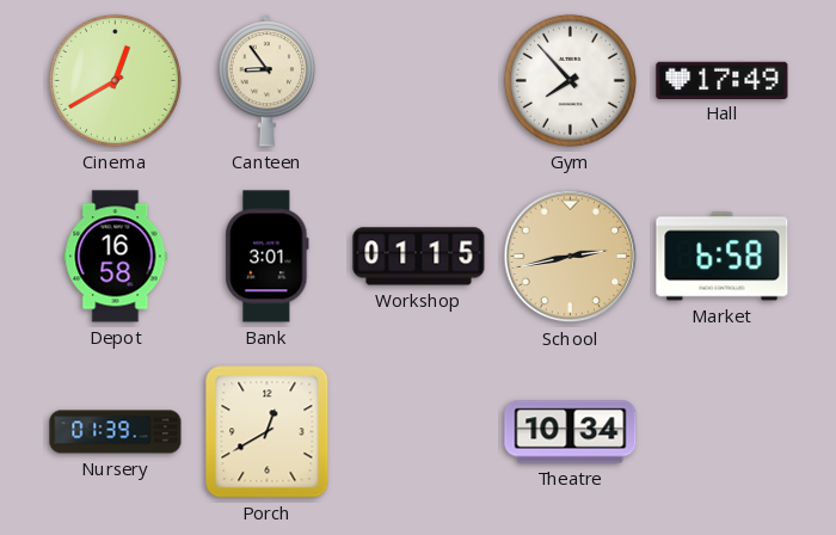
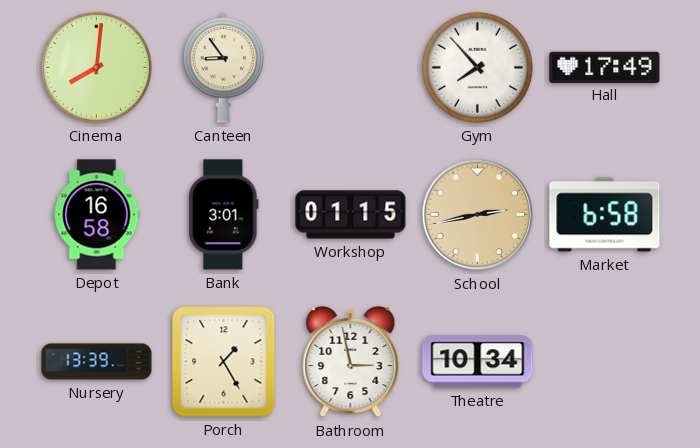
Cinema: 12:40 -> 8:01
Nursery: 01:39 -> 13:39
Porch: 12:40 -> 1:25
Bathroom: none -> 2:58
